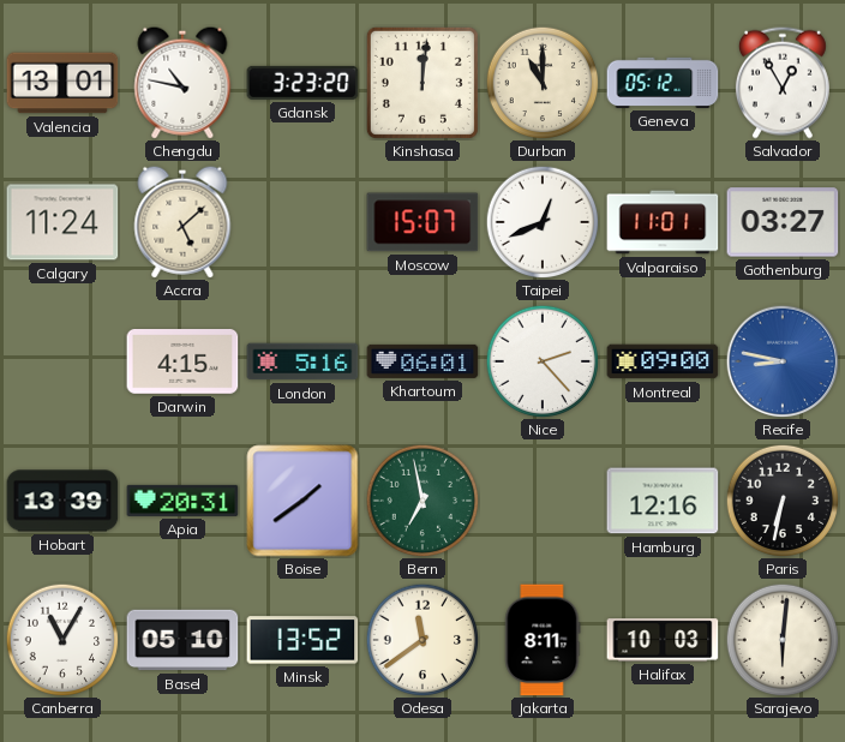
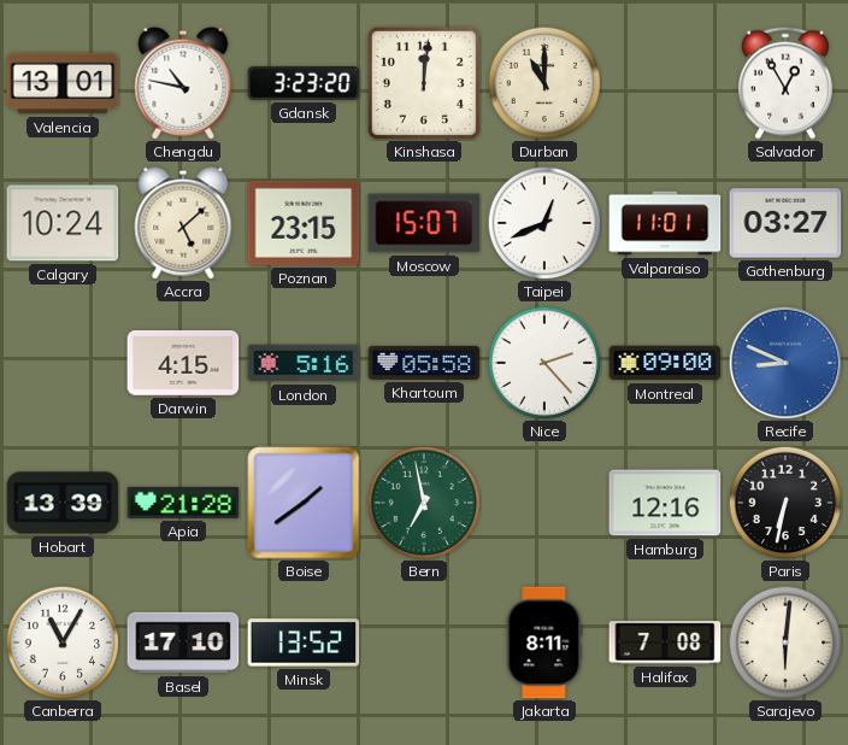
Geneva: 05:12 -> none
Calgary: 11:24 -> 10:24
Poznan: none -> 23:15
Khartoum: 06:01 -> 05:58
Recife: 8:47 -> 8:49
Apia: 20:31 -> 21:28
Basel: 05:10 -> 17:10
Odesa: 11:39 -> none
Halifax: 10:03 -> 7:08
